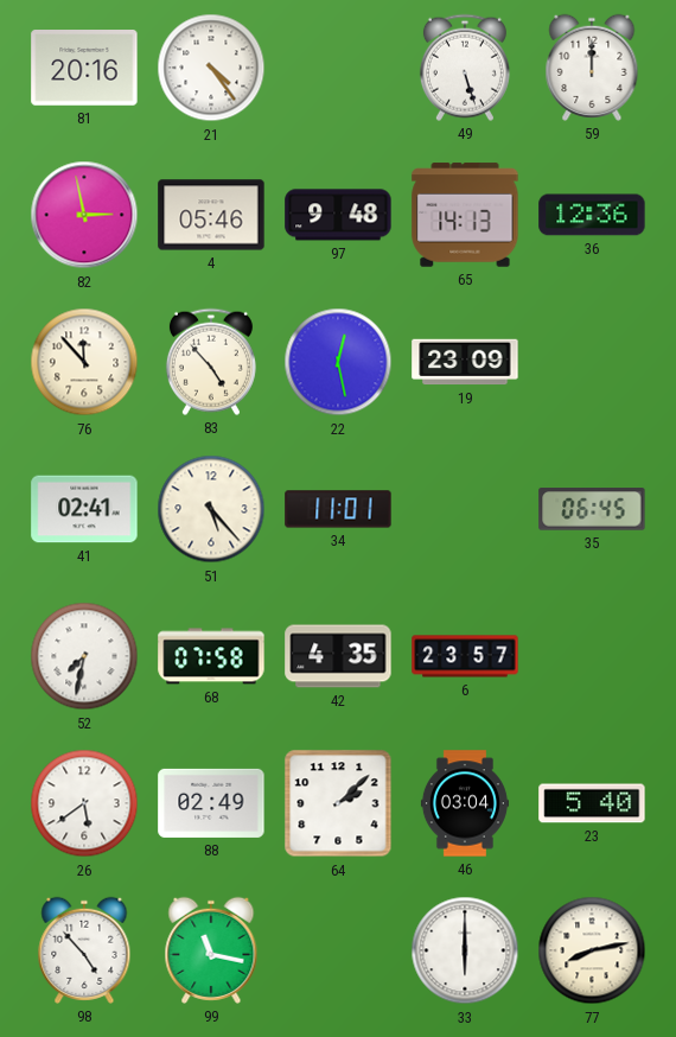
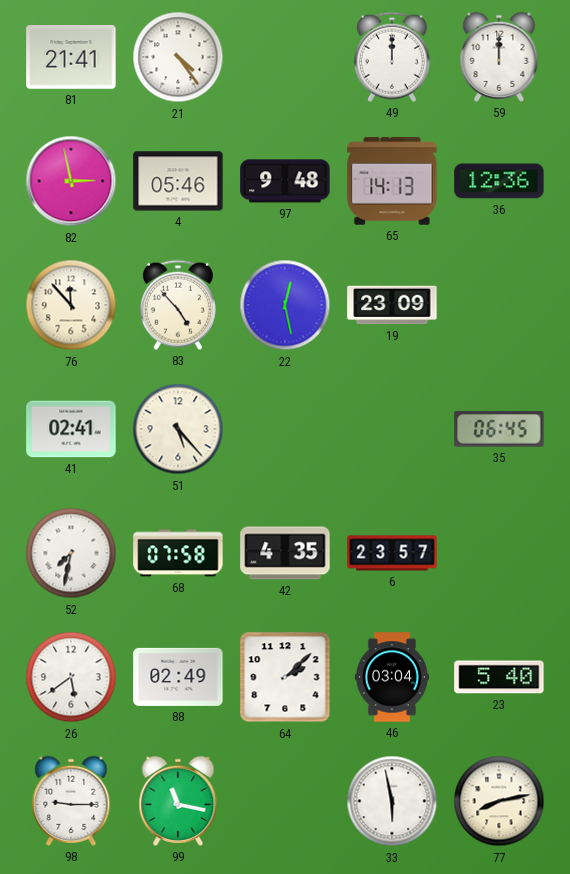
81: 20:16 -> 21:41
49: 5:27 -> 12:00
34: 11:01 -> none
98: 4:53 -> 9:15
33: 6:00 -> 5:58
